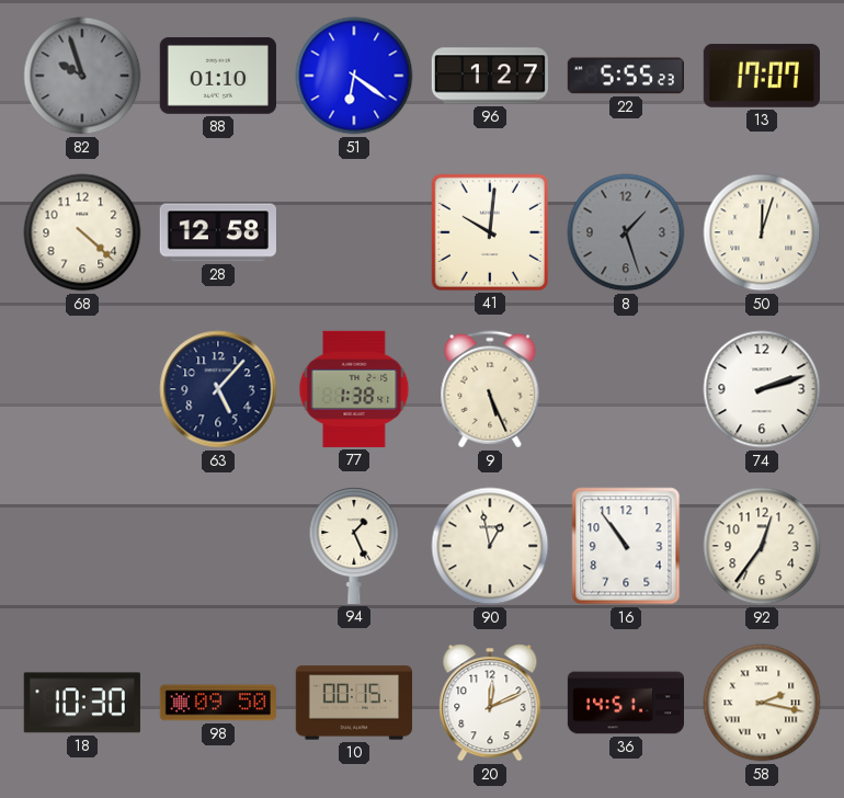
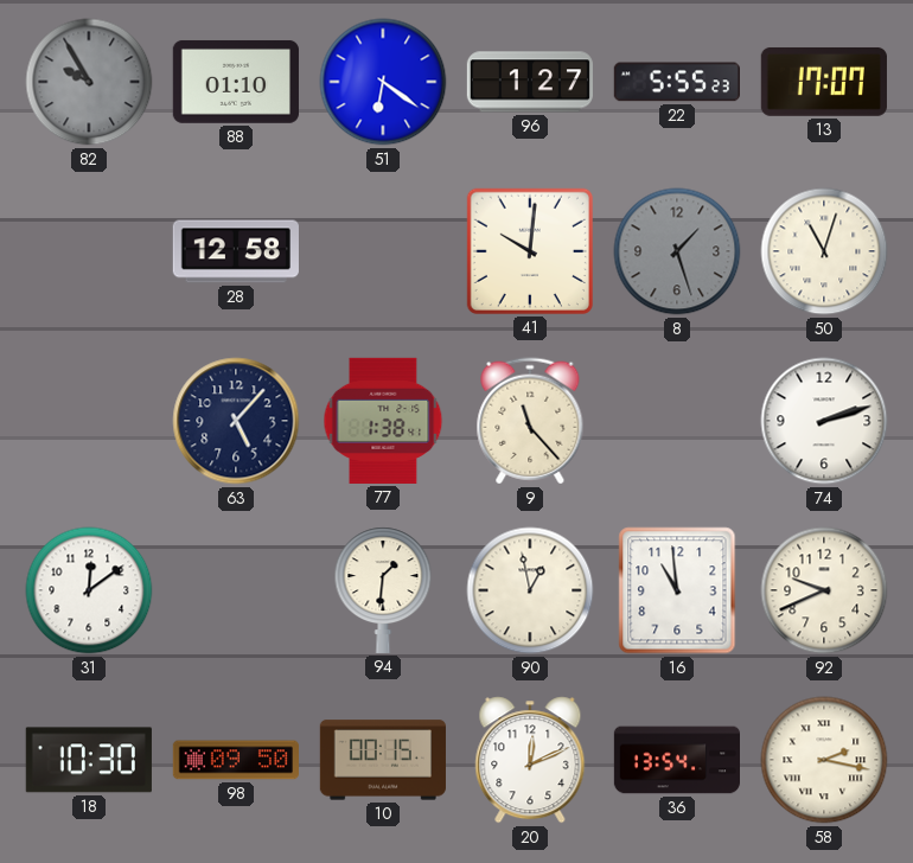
82: 9:57 -> 9:55
68: 4:22 -> none
50: 12:03 -> 11:03
9: 5:26 -> 11:23
31: none -> 12:09
94: 1:26 -> 1:31
16: 10:54 -> 10:59
92: 12:36 -> 9:41
36: 14:51 -> 13:54
